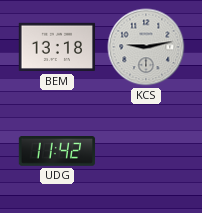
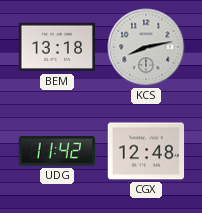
KCS: 9:13 -> 8:13
CGX: none -> 12:48
